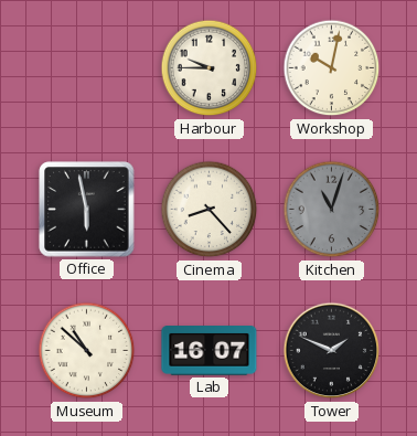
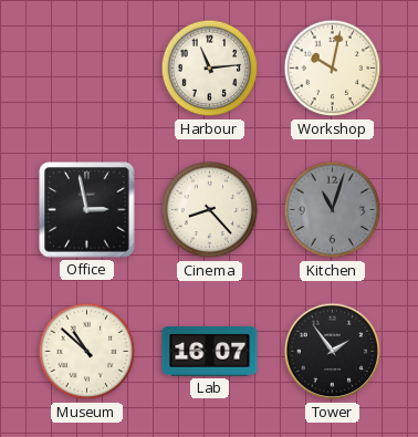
Harbour: 9:45 -> 11:14
Office: 5:58 -> 2:58
Tower: 1:49 -> 1:54
